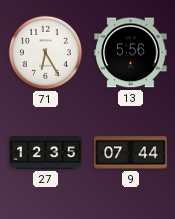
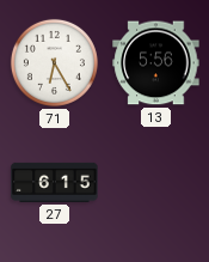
27: 12:35 -> 6:15
9: 07:44 -> none
